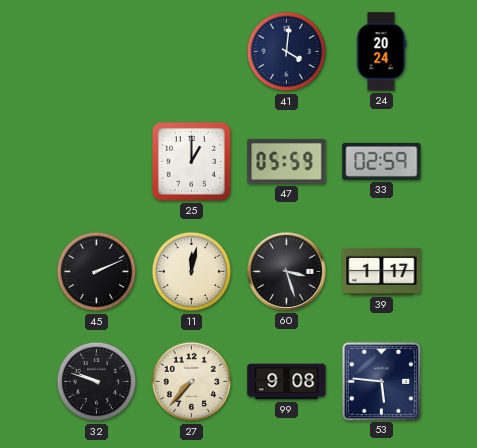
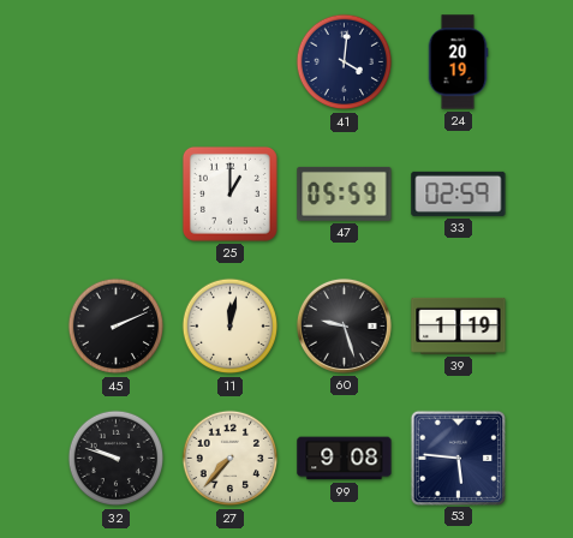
24: 20:24 -> 20:19
60: 3:27 -> 9:27
39: 1:17 -> 1:19
